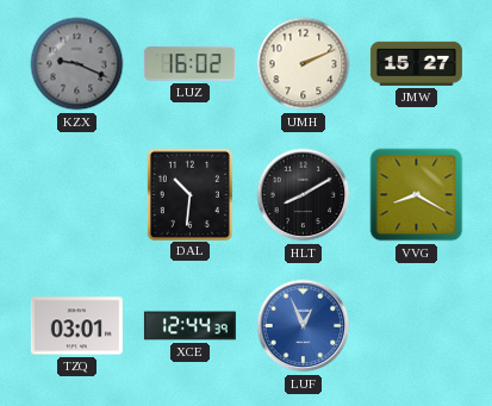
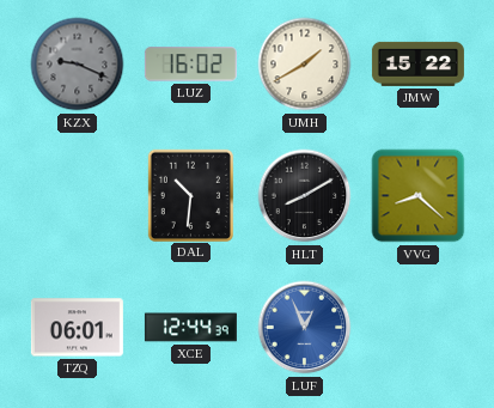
UMH: 2:11 -> 1:40
JMW: 15:27 -> 15:22
VVG: 8:20 -> 8:22
TZQ: 03:01 -> 06:01
